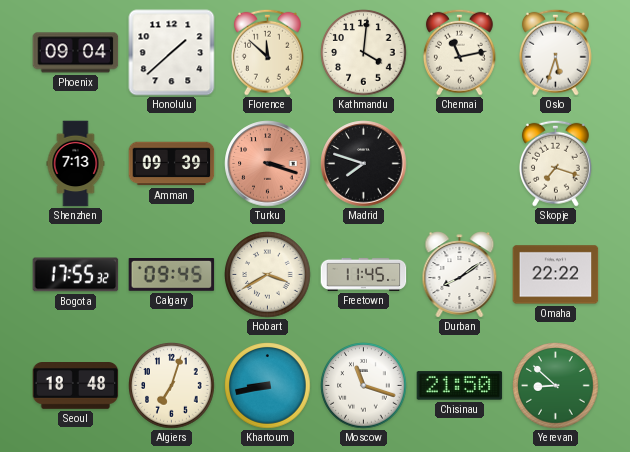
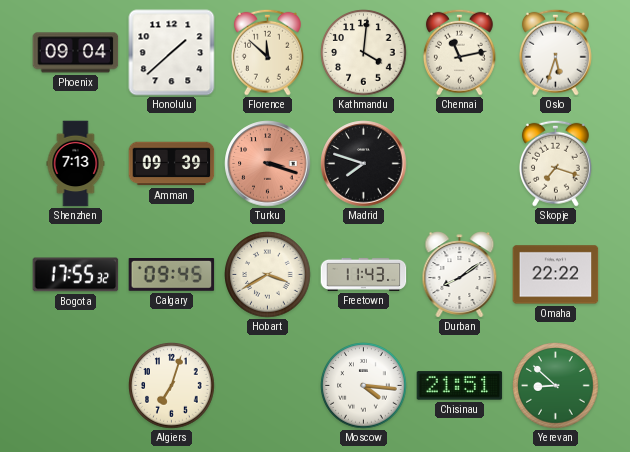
Freetown: 11:45 -> 11:43
Seoul: 18:48 -> none
Khartoum: 8:43 -> none
Moscow: 11:18 -> 4:16
Chisinau: 21:50 -> 21:51
